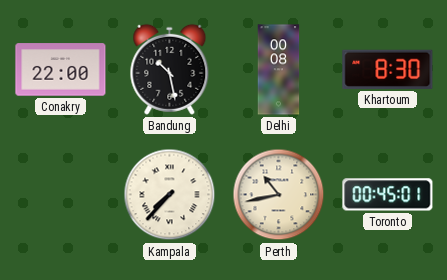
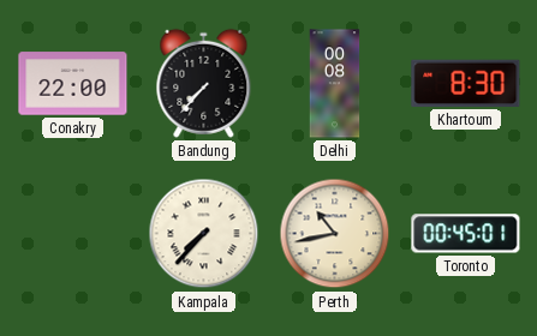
Bandung: 10:28 -> 7:37
